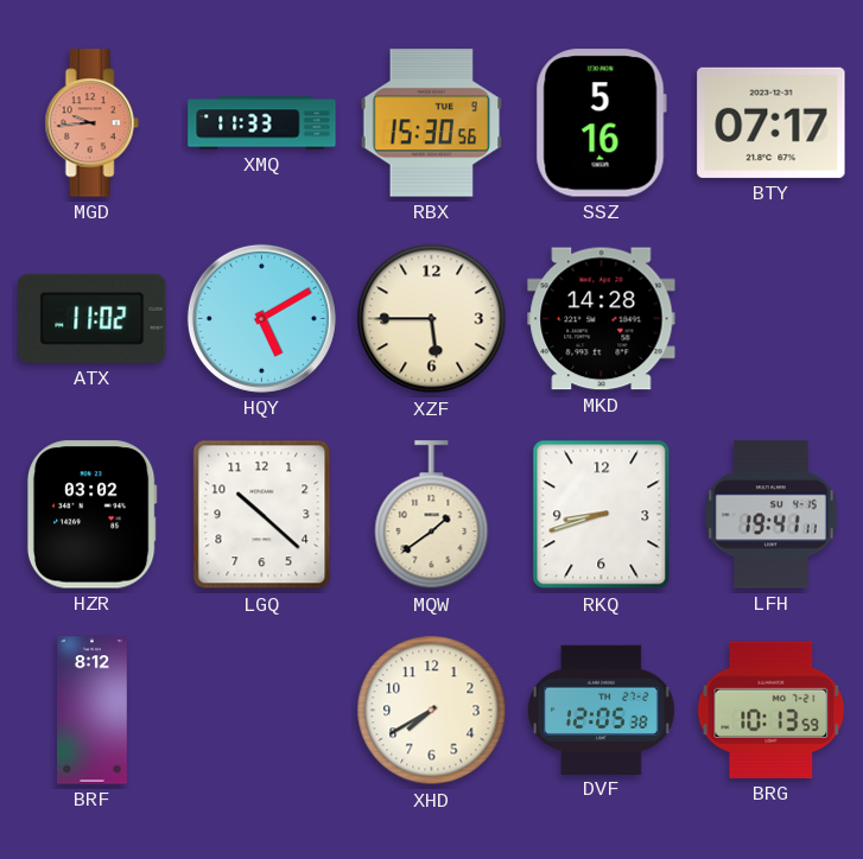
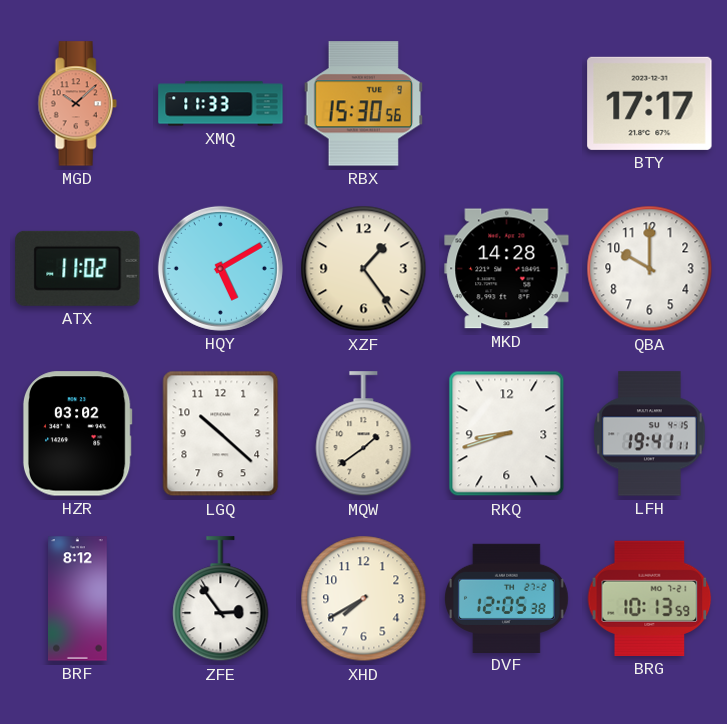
MGD: 9:44 -> 10:08
SSZ: 5:16 -> none
BTY: 07:17 -> 17:17
XZF: 5:45 -> 1:24
QBA: none -> 10:00
ZFE: none -> 2:54
